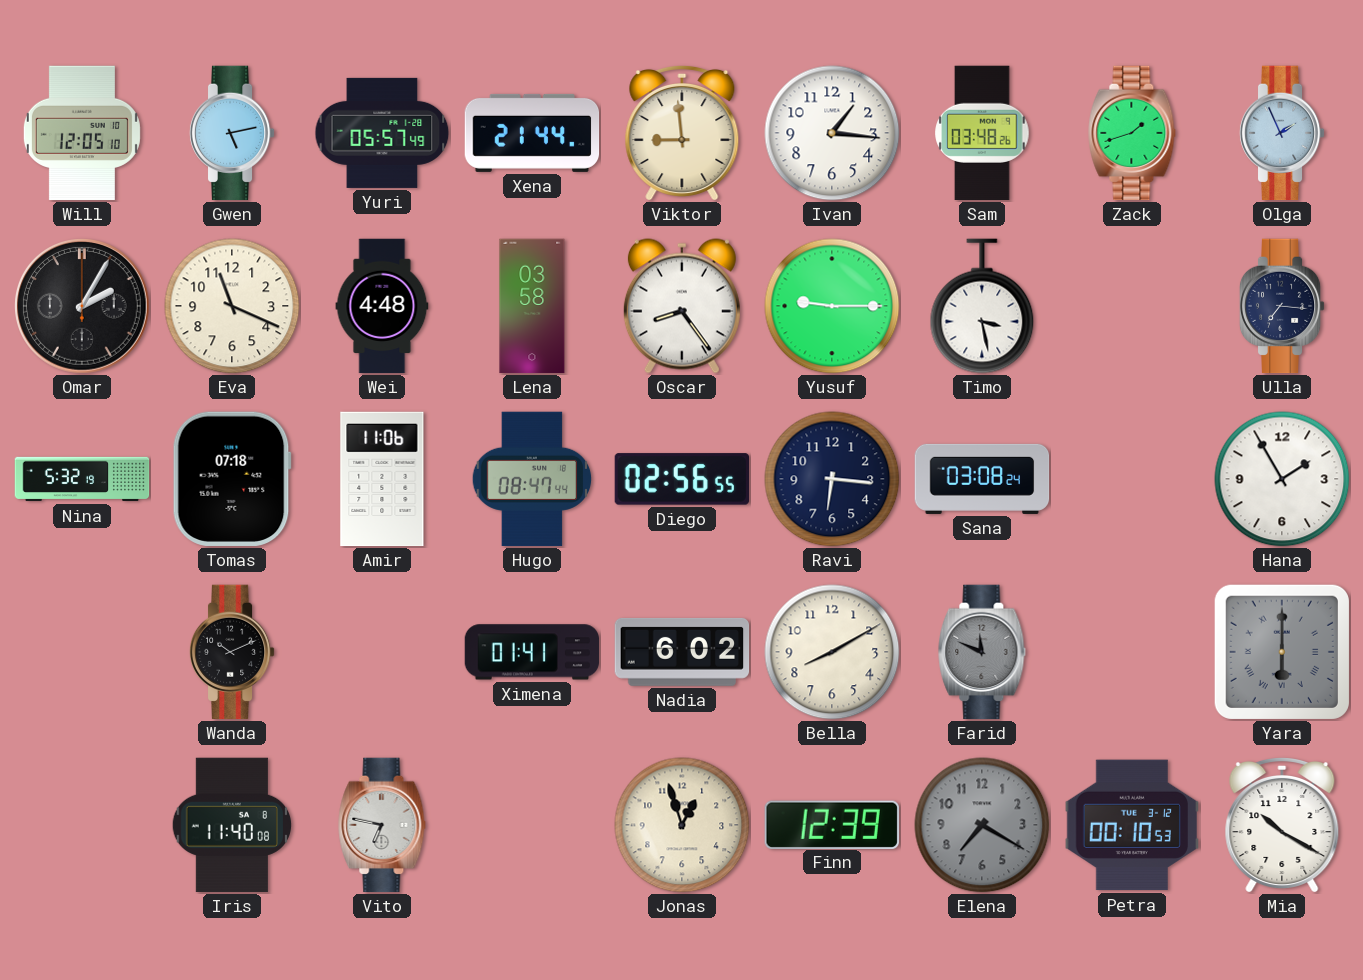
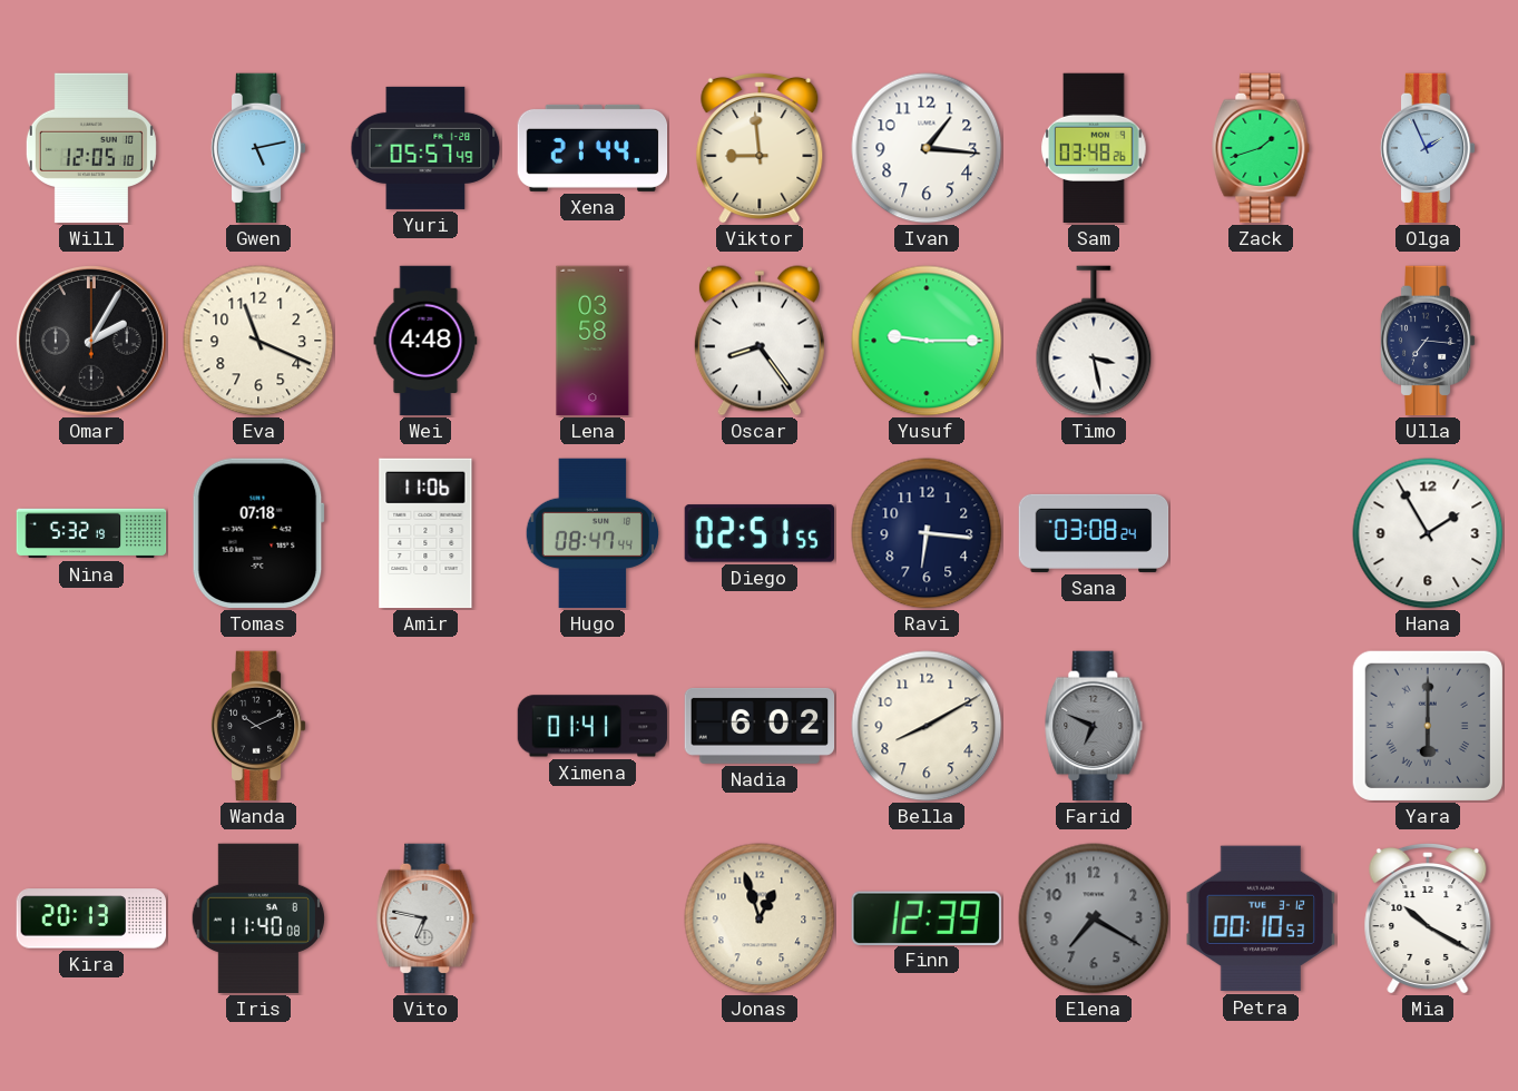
Diego: 02:56 -> 02:51
Farid: 11:49 -> 6:49
Kira: none -> 20:13
